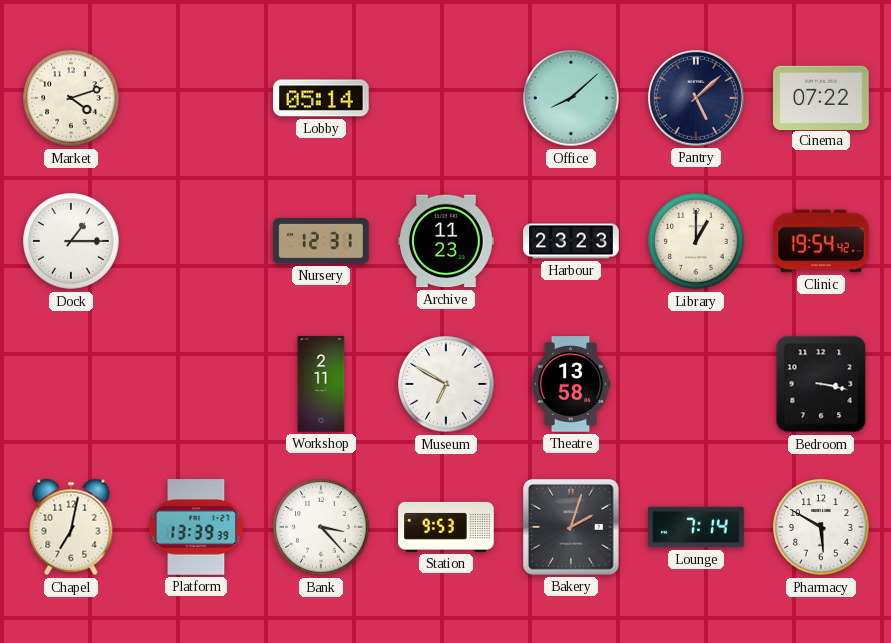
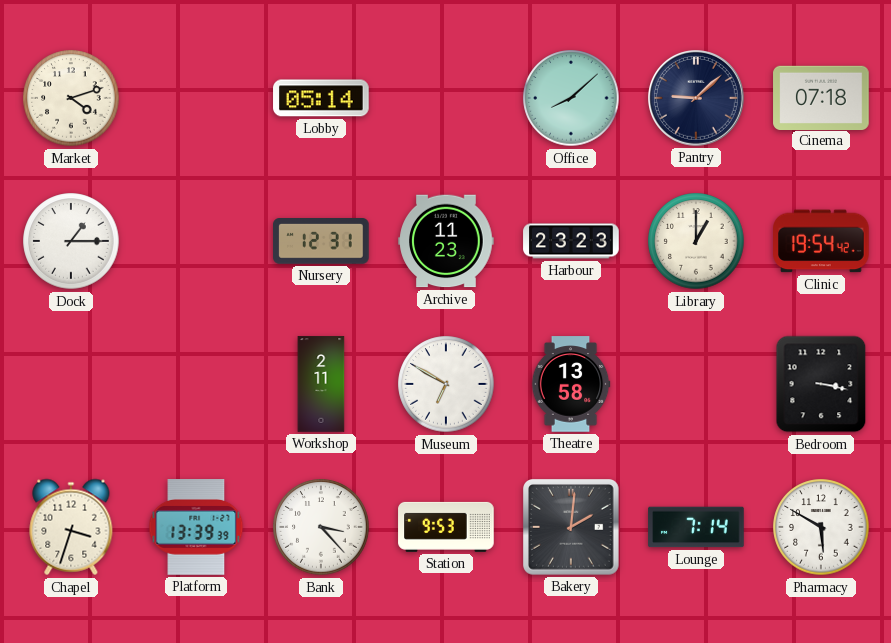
Pantry: 5:08 -> 9:08
Cinema: 07:22 -> 07:18
Chapel: 7:02 -> 3:33
Bakery: 2:03 -> 2:01
